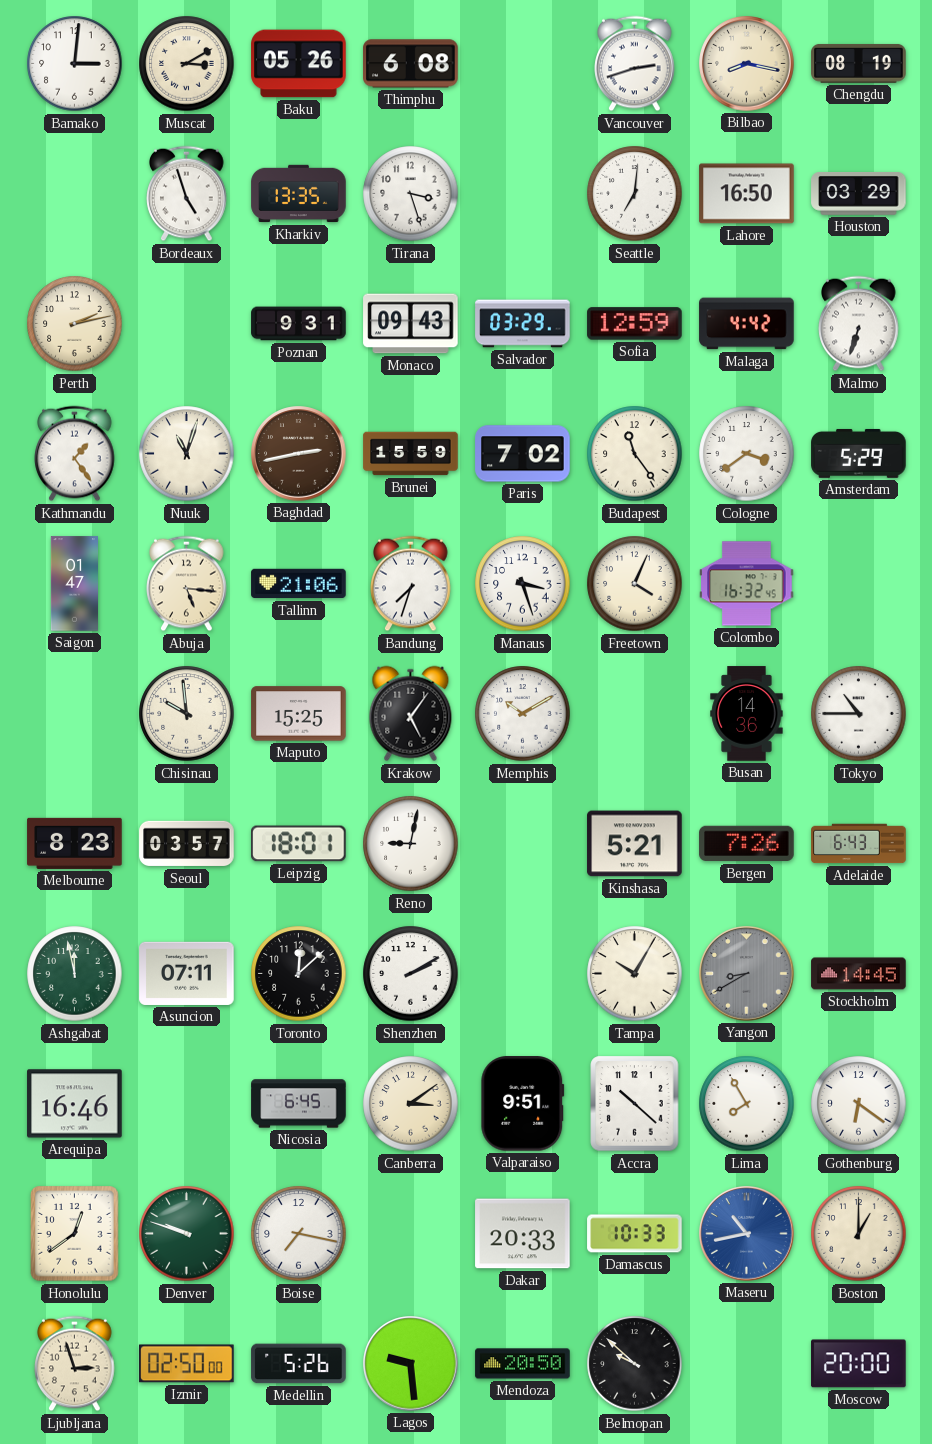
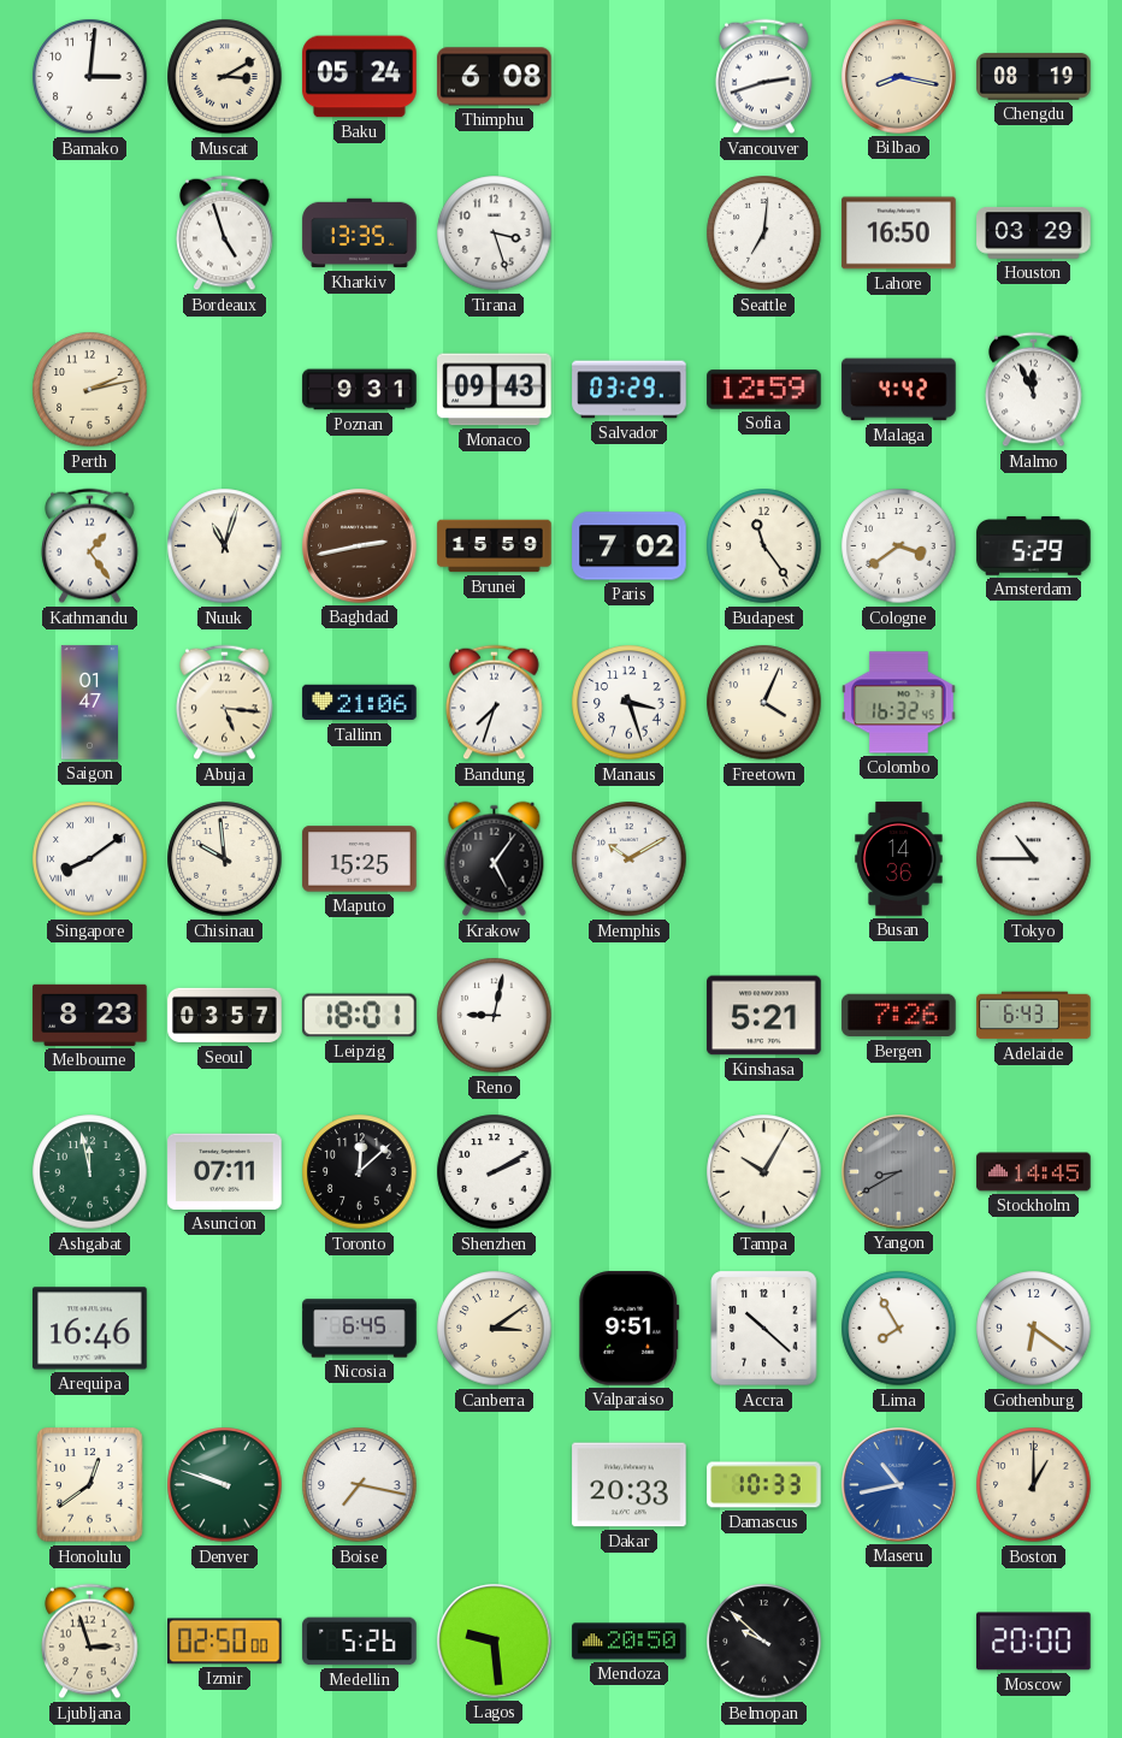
Baku: 05:26 -> 05:24
Malmo: 6:33 -> 11:56
Singapore: none -> 8:09
